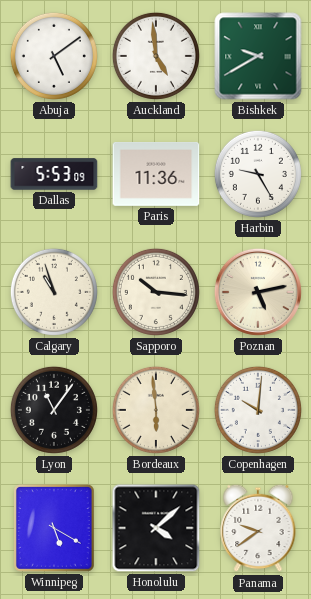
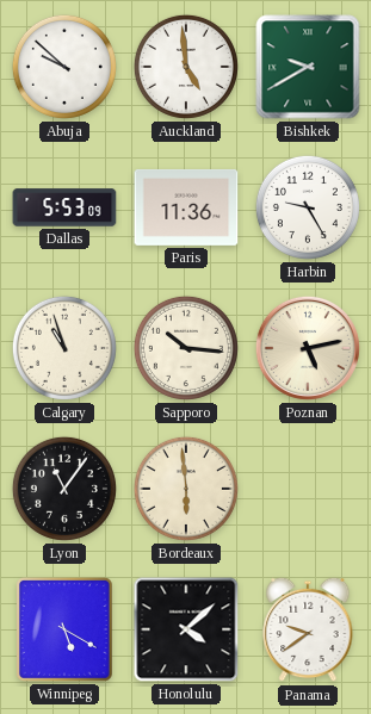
Abuja: 5:09 -> 9:52
Copenhagen: 10:01 -> none
